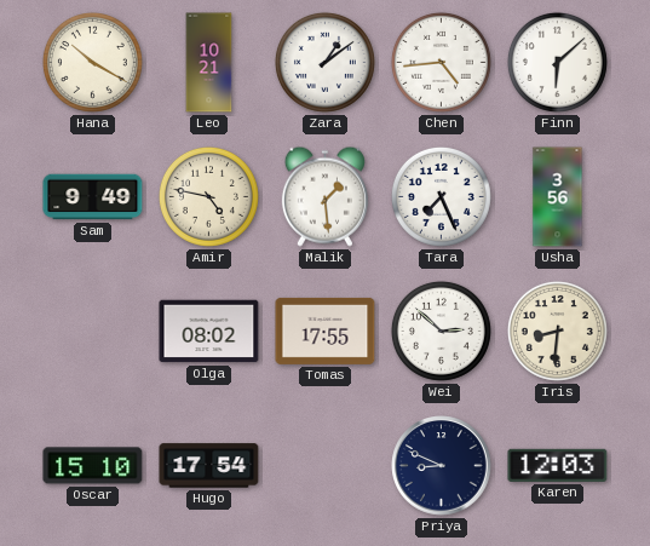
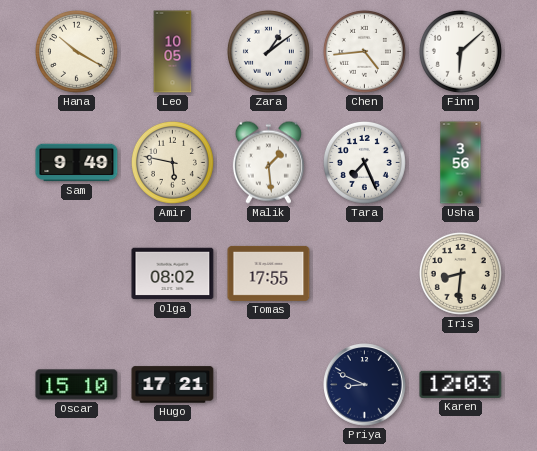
Leo: 10:21 -> 10:05
Amir: 4:47 -> 5:47
Wei: 2:52 -> none
Hugo: 17:54 -> 17:21
